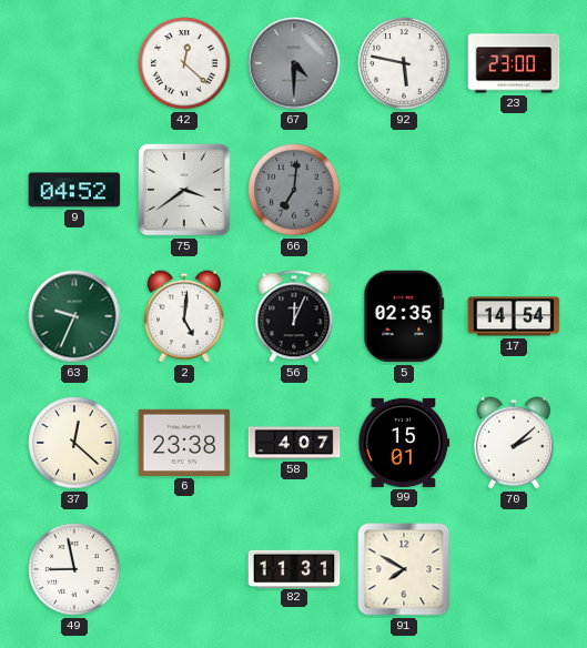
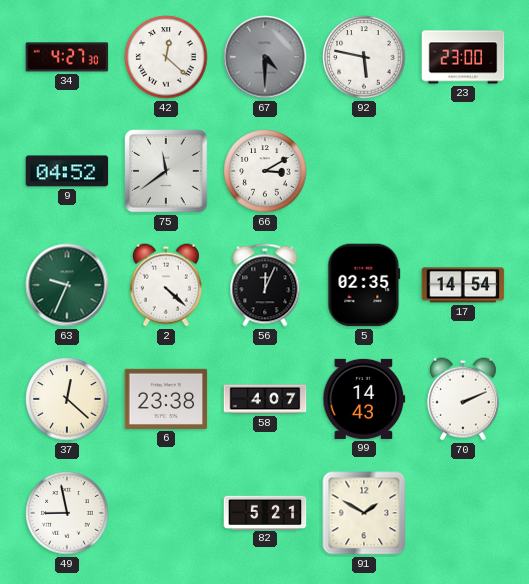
34: none -> 4:27
75: 3:39 -> 11:39
66: 7:01 -> 3:10
66 dial: grey -> white
2: 5:01 -> 4:22
99: 15:01 -> 14:43
70: 2:08 -> 2:11
82: 11:31 -> 5:21
91: 7:50 -> 1:50
